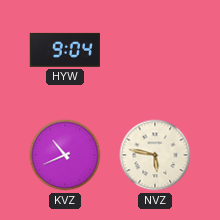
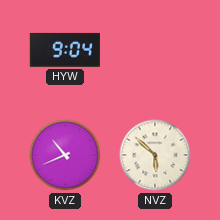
NVZ: 5:47 -> 5:52
